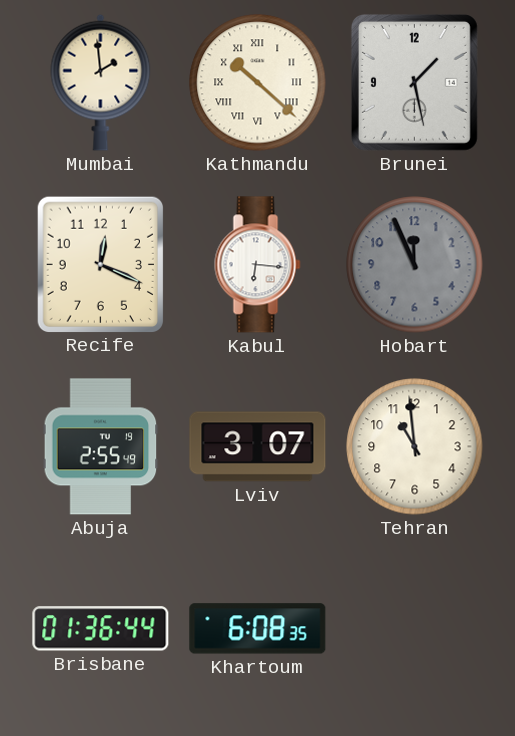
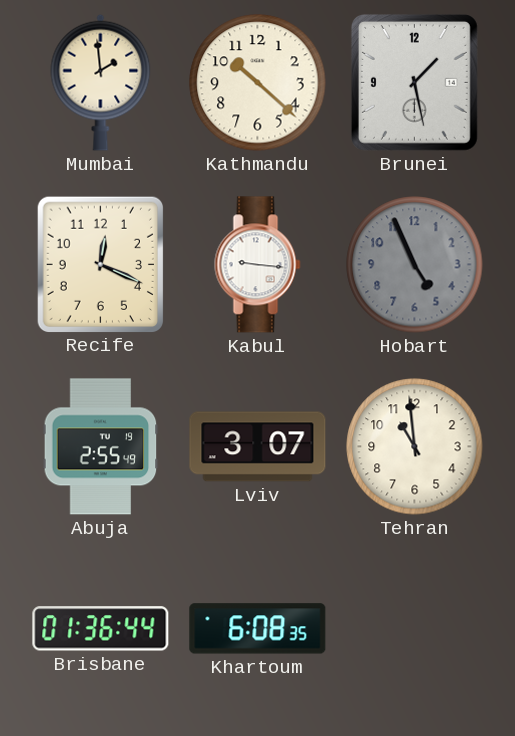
Kathmandu numerals: Roman -> Arabic
Kabul: 6:16 -> 9:16
Hobart: 11:56 -> 4:56
